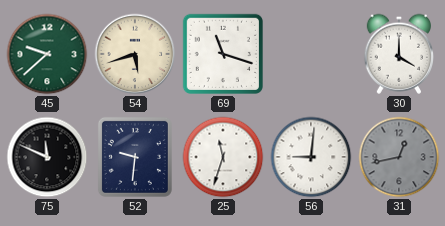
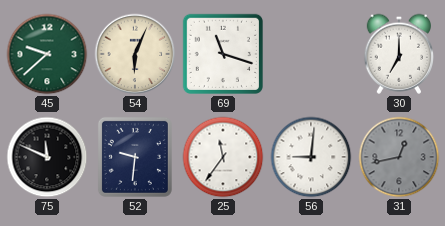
54: 5:42 -> 6:04
30: 4:00 -> 7:00
25: 11:33 -> 11:36
